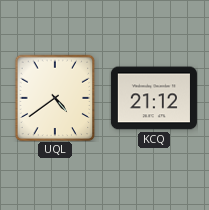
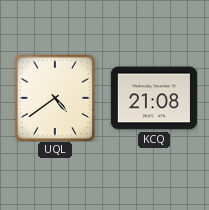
KCQ: 21:12 -> 21:08
